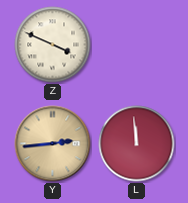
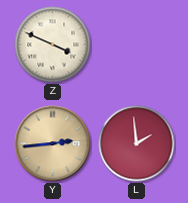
L: 11:59 -> 1:59
